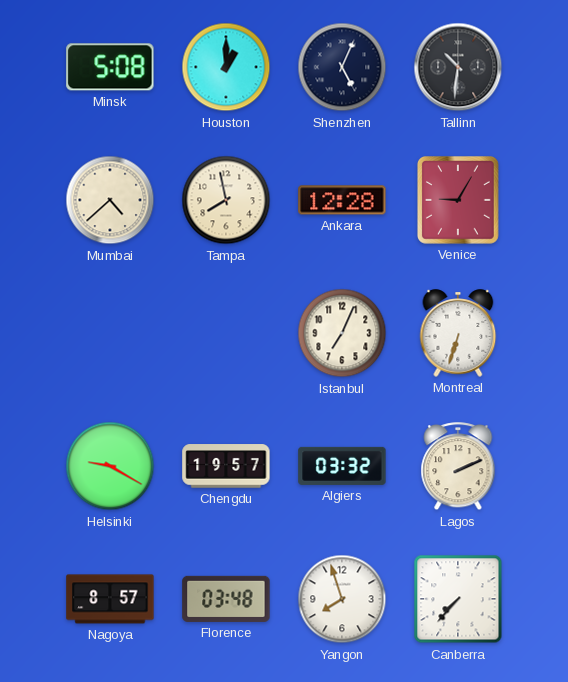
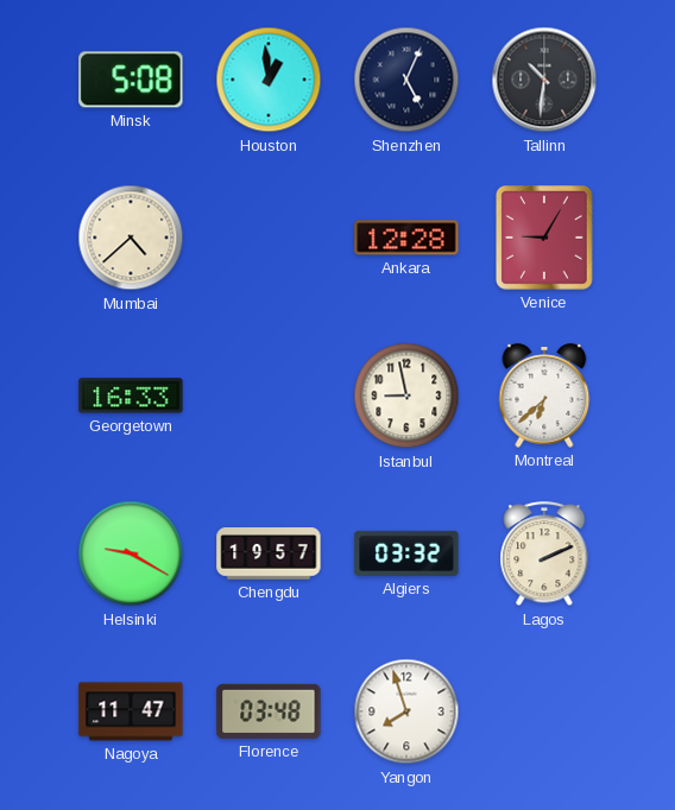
Houston: 1:00 -> 12:59
Tampa: 7:58 -> none
Georgetown: none -> 16:33
Istanbul: 7:04 -> 8:58
Montreal: 6:33 -> 6:38
Nagoya: 8:57 -> 11:47
Canberra: 7:37 -> none
